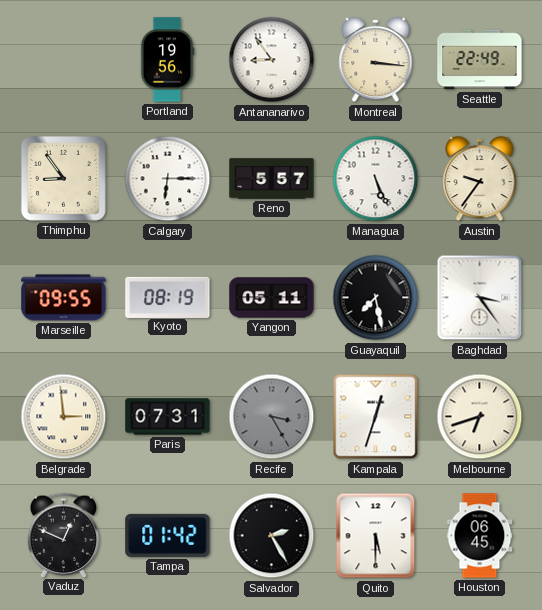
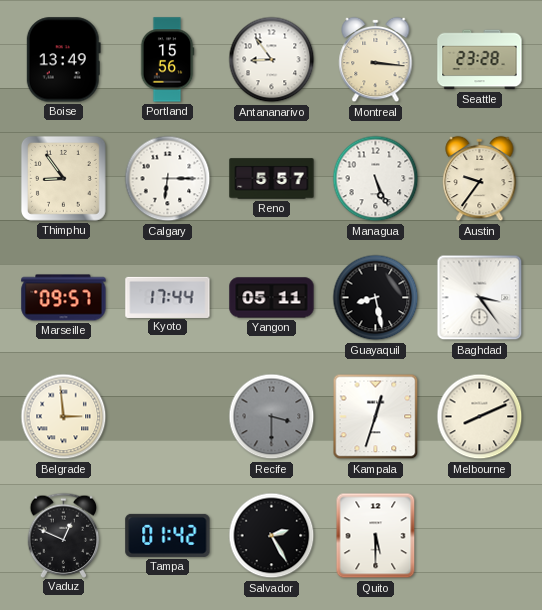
Boise: none -> 13:49
Portland: 19:56 -> 15:56
Seattle: 22:49 -> 23:28
Marseille: 09:55 -> 09:57
Kyoto: 08:19 -> 17:44
Guayaquil: 7:28 -> 8:28
Paris: 07:31 -> none
Recife: 3:25 -> 3:30
Melbourne: 6:42 -> 8:11
Houston: 06:45 -> none
